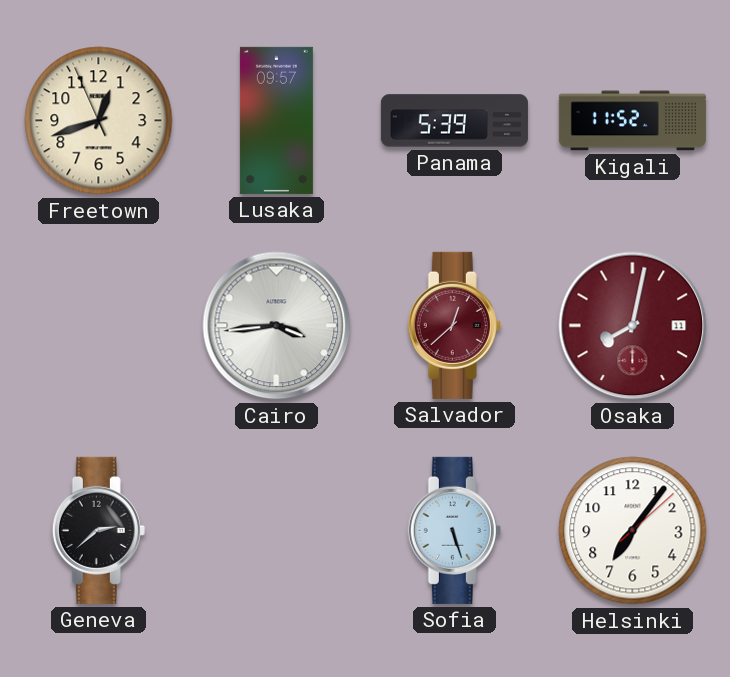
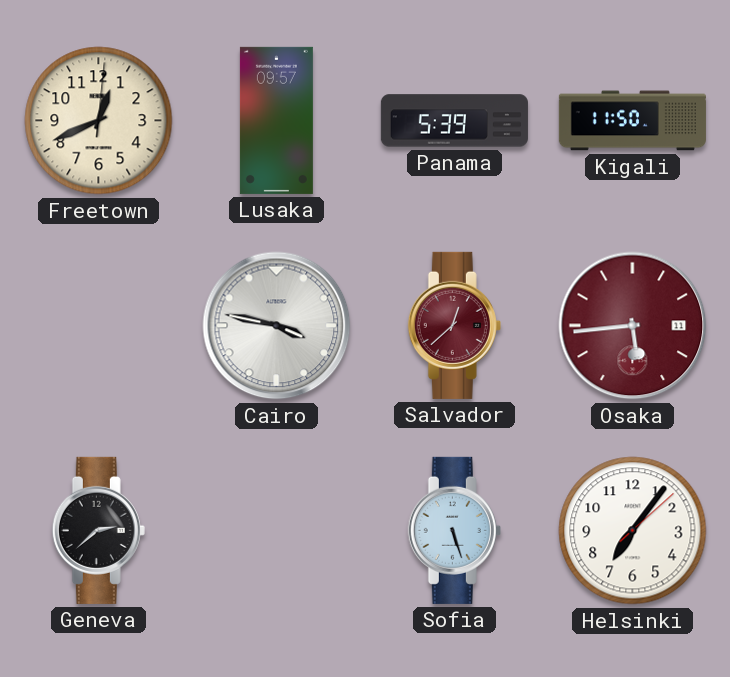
Freetown: 12:41:56 -> 12:41:01
Kigali: 11:52 -> 11:50
Cairo: 3:44 -> 3:47
Osaka: 8:02 -> 5:44
